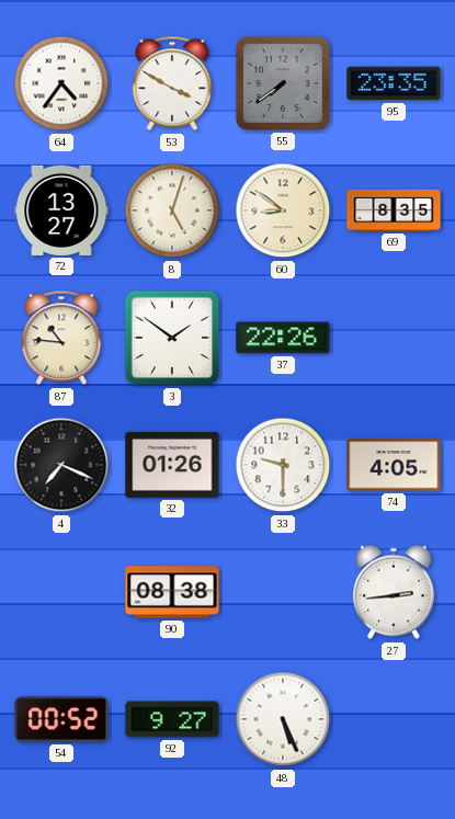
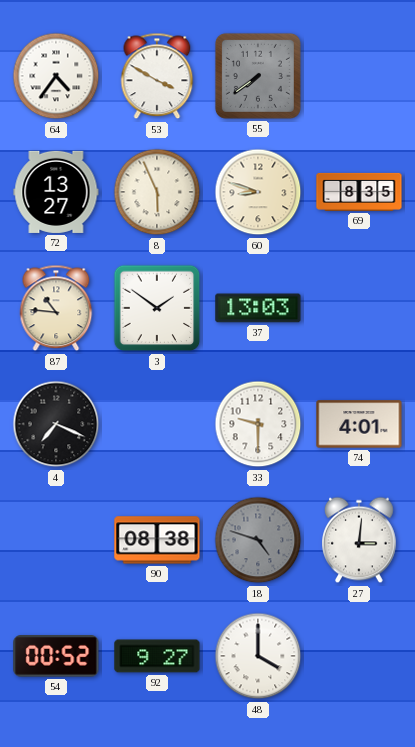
95: 23:35 -> none
8: 5:03 -> 5:56
60: 8:51 -> 8:48
37: 22:26 -> 13:03
32: 01:26 -> none
74: 4:05 -> 4:01
18: none -> 4:48
27: 2:44 -> 3:01
48: 5:26 -> 4:00
